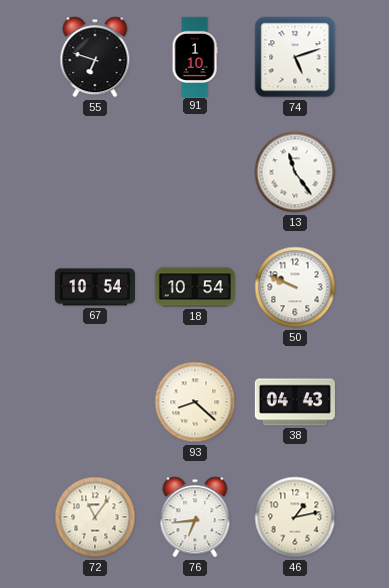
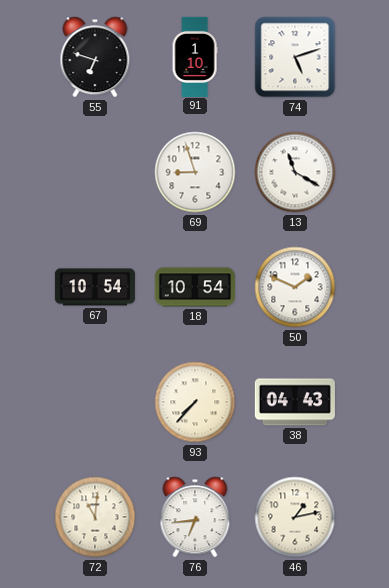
69: none -> 8:57
13: 11:24 -> 11:20
50: 9:49 -> 1:49
93: 8:22 -> 7:37
72: 11:06 -> 11:01
